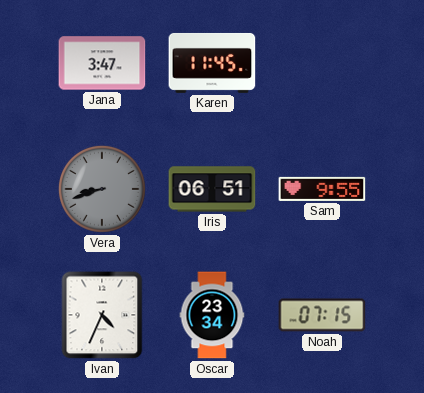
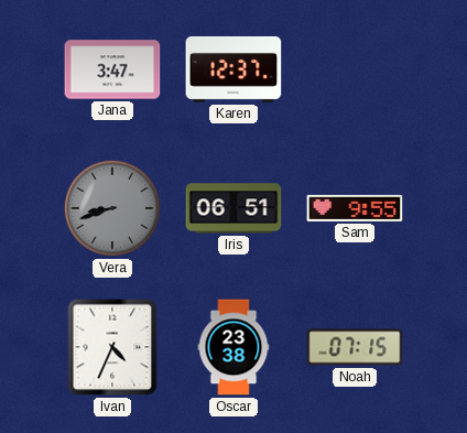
Karen: 11:45 -> 12:37
Oscar: 23:34 -> 23:38
